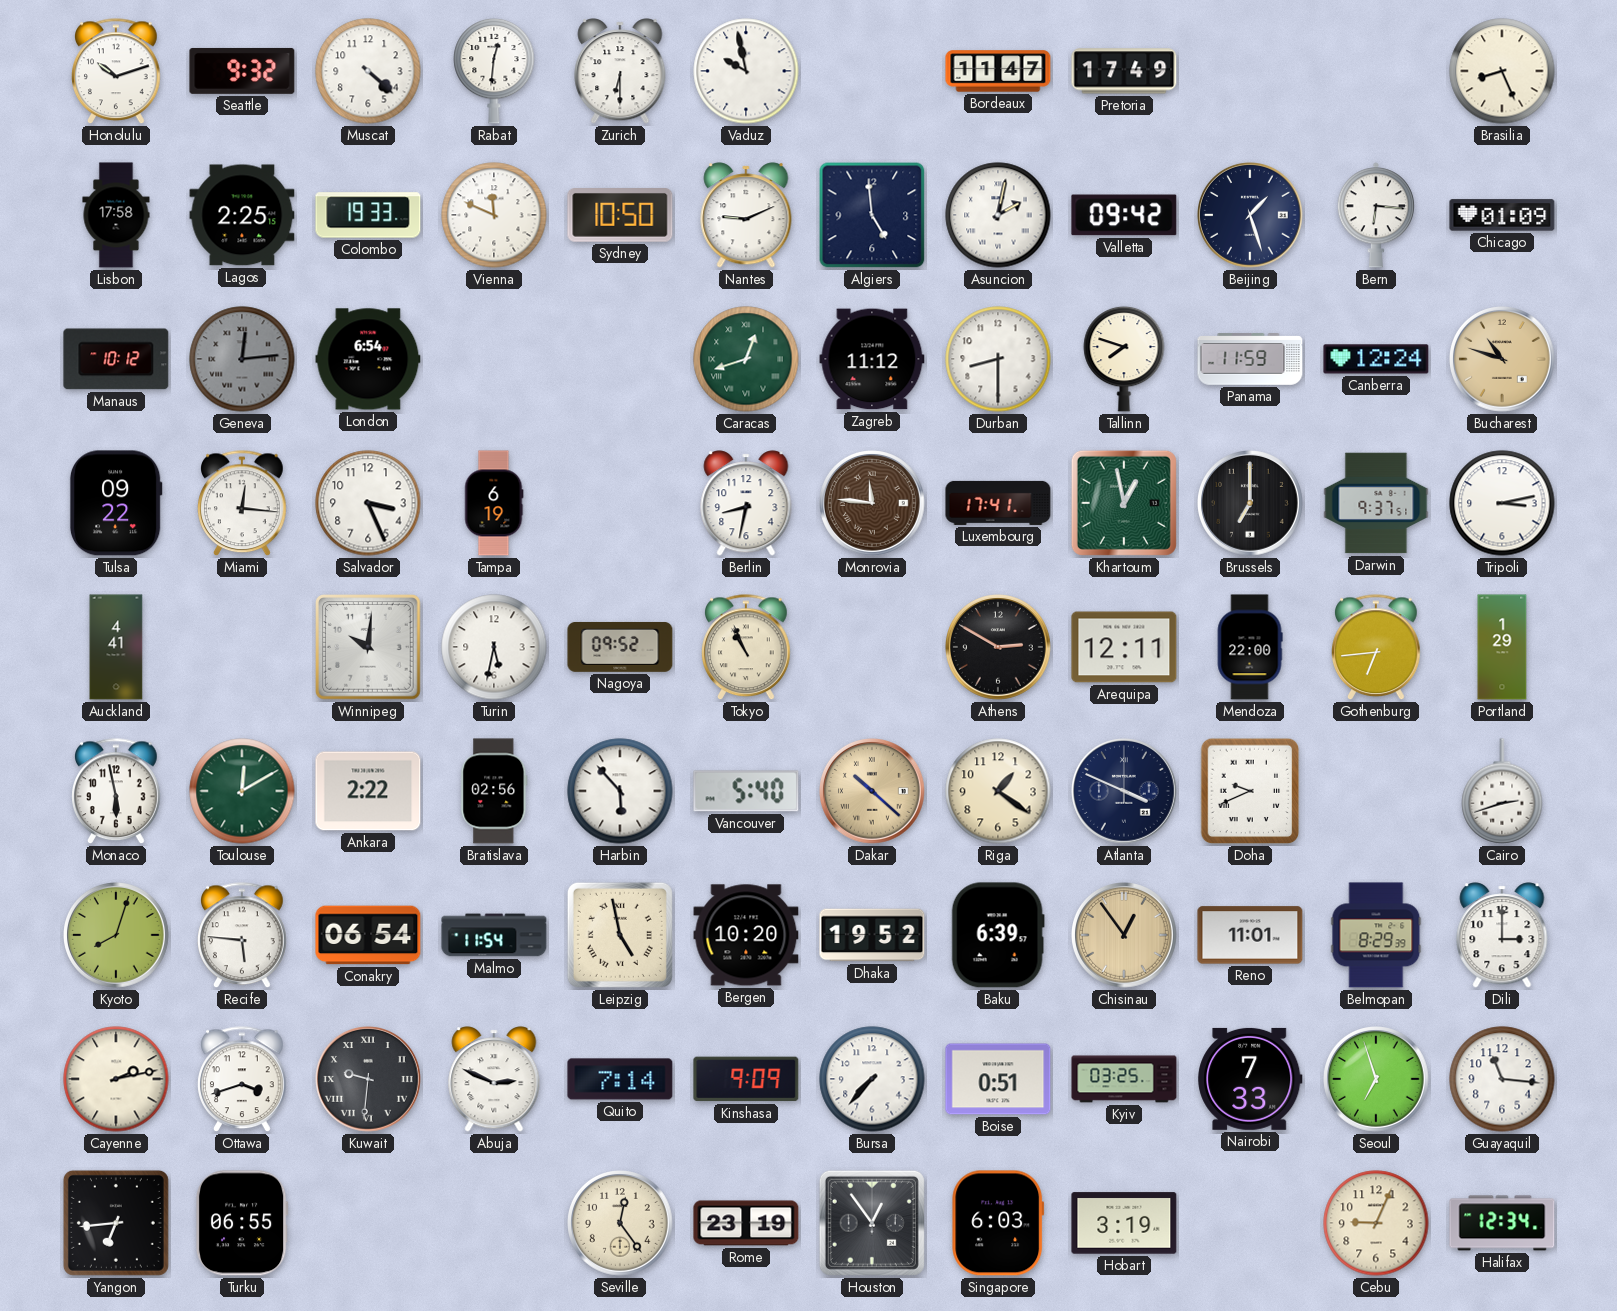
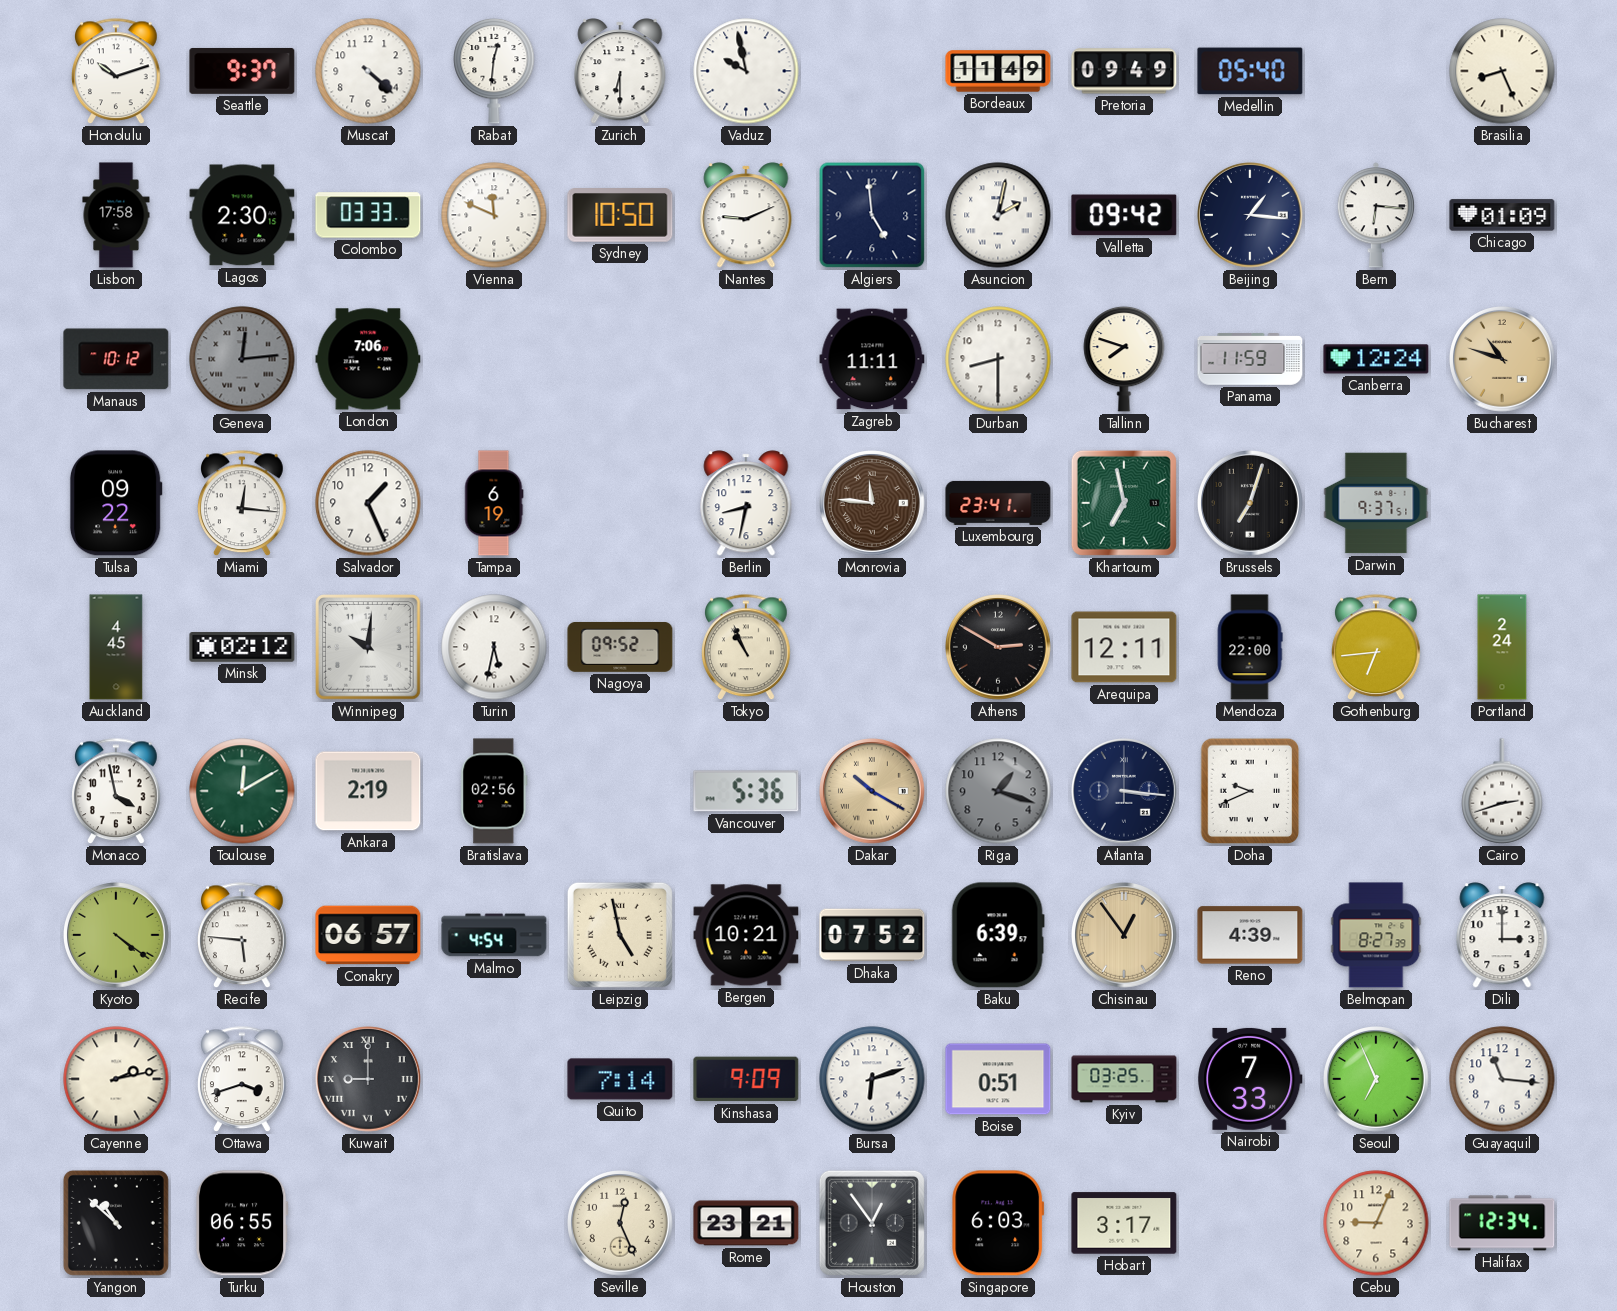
Seattle: 9:32 -> 9:37
Bordeaux: 11:47 -> 11:49
Pretoria: 17:49 -> 09:49
Medellin: none -> 05:40
Lagos: 2:25 -> 2:30
Colombo: 19:33 -> 03:33
Beijing: 1:27 -> 1:16
London: 6:54 -> 7:06
Caracas: 12:42 -> none
Zagreb: 11:12 -> 11:11
Salvador: 3:26 -> 1:26
Luxembourg: 17:41 -> 23:41
Khartoum: 12:58 -> 6:58
Brussels: 7:00 -> 7:03
Tripoli: 3:13 -> none
Auckland: 4:41 -> 4:45
Minsk: none -> 02:12
Portland: 1:29 -> 2:24
Monaco: 5:58 -> 3:58
Ankara: 2:22 -> 2:19
Harbin: 5:53 -> none
Vancouver: 5:40 -> 5:36
Dakar: 10:22 -> 10:20
Riga: 1:21 -> 1:18
Riga dial: cream -> grey
Atlanta: 3:49 -> 3:16
Kyoto: 8:03 -> 4:21
Conakry: 06:54 -> 06:57
Malmo: 11:54 -> 4:54
Bergen: 10:20 -> 10:21
Dhaka: 19:52 -> 07:52
Reno: 11:01 -> 4:39
Belmopan: 8:29 -> 8:27
Kuwait: 9:31 -> 9:00
Abuja: 2:49 -> none
Bursa: 7:37 -> 6:12
Seoul: 6:57 -> 6:56
Yangon: 6:44 -> 10:52
Seville: 12:24 -> 12:26
Rome: 23:19 -> 23:21
Hobart: 3:19 -> 3:17
